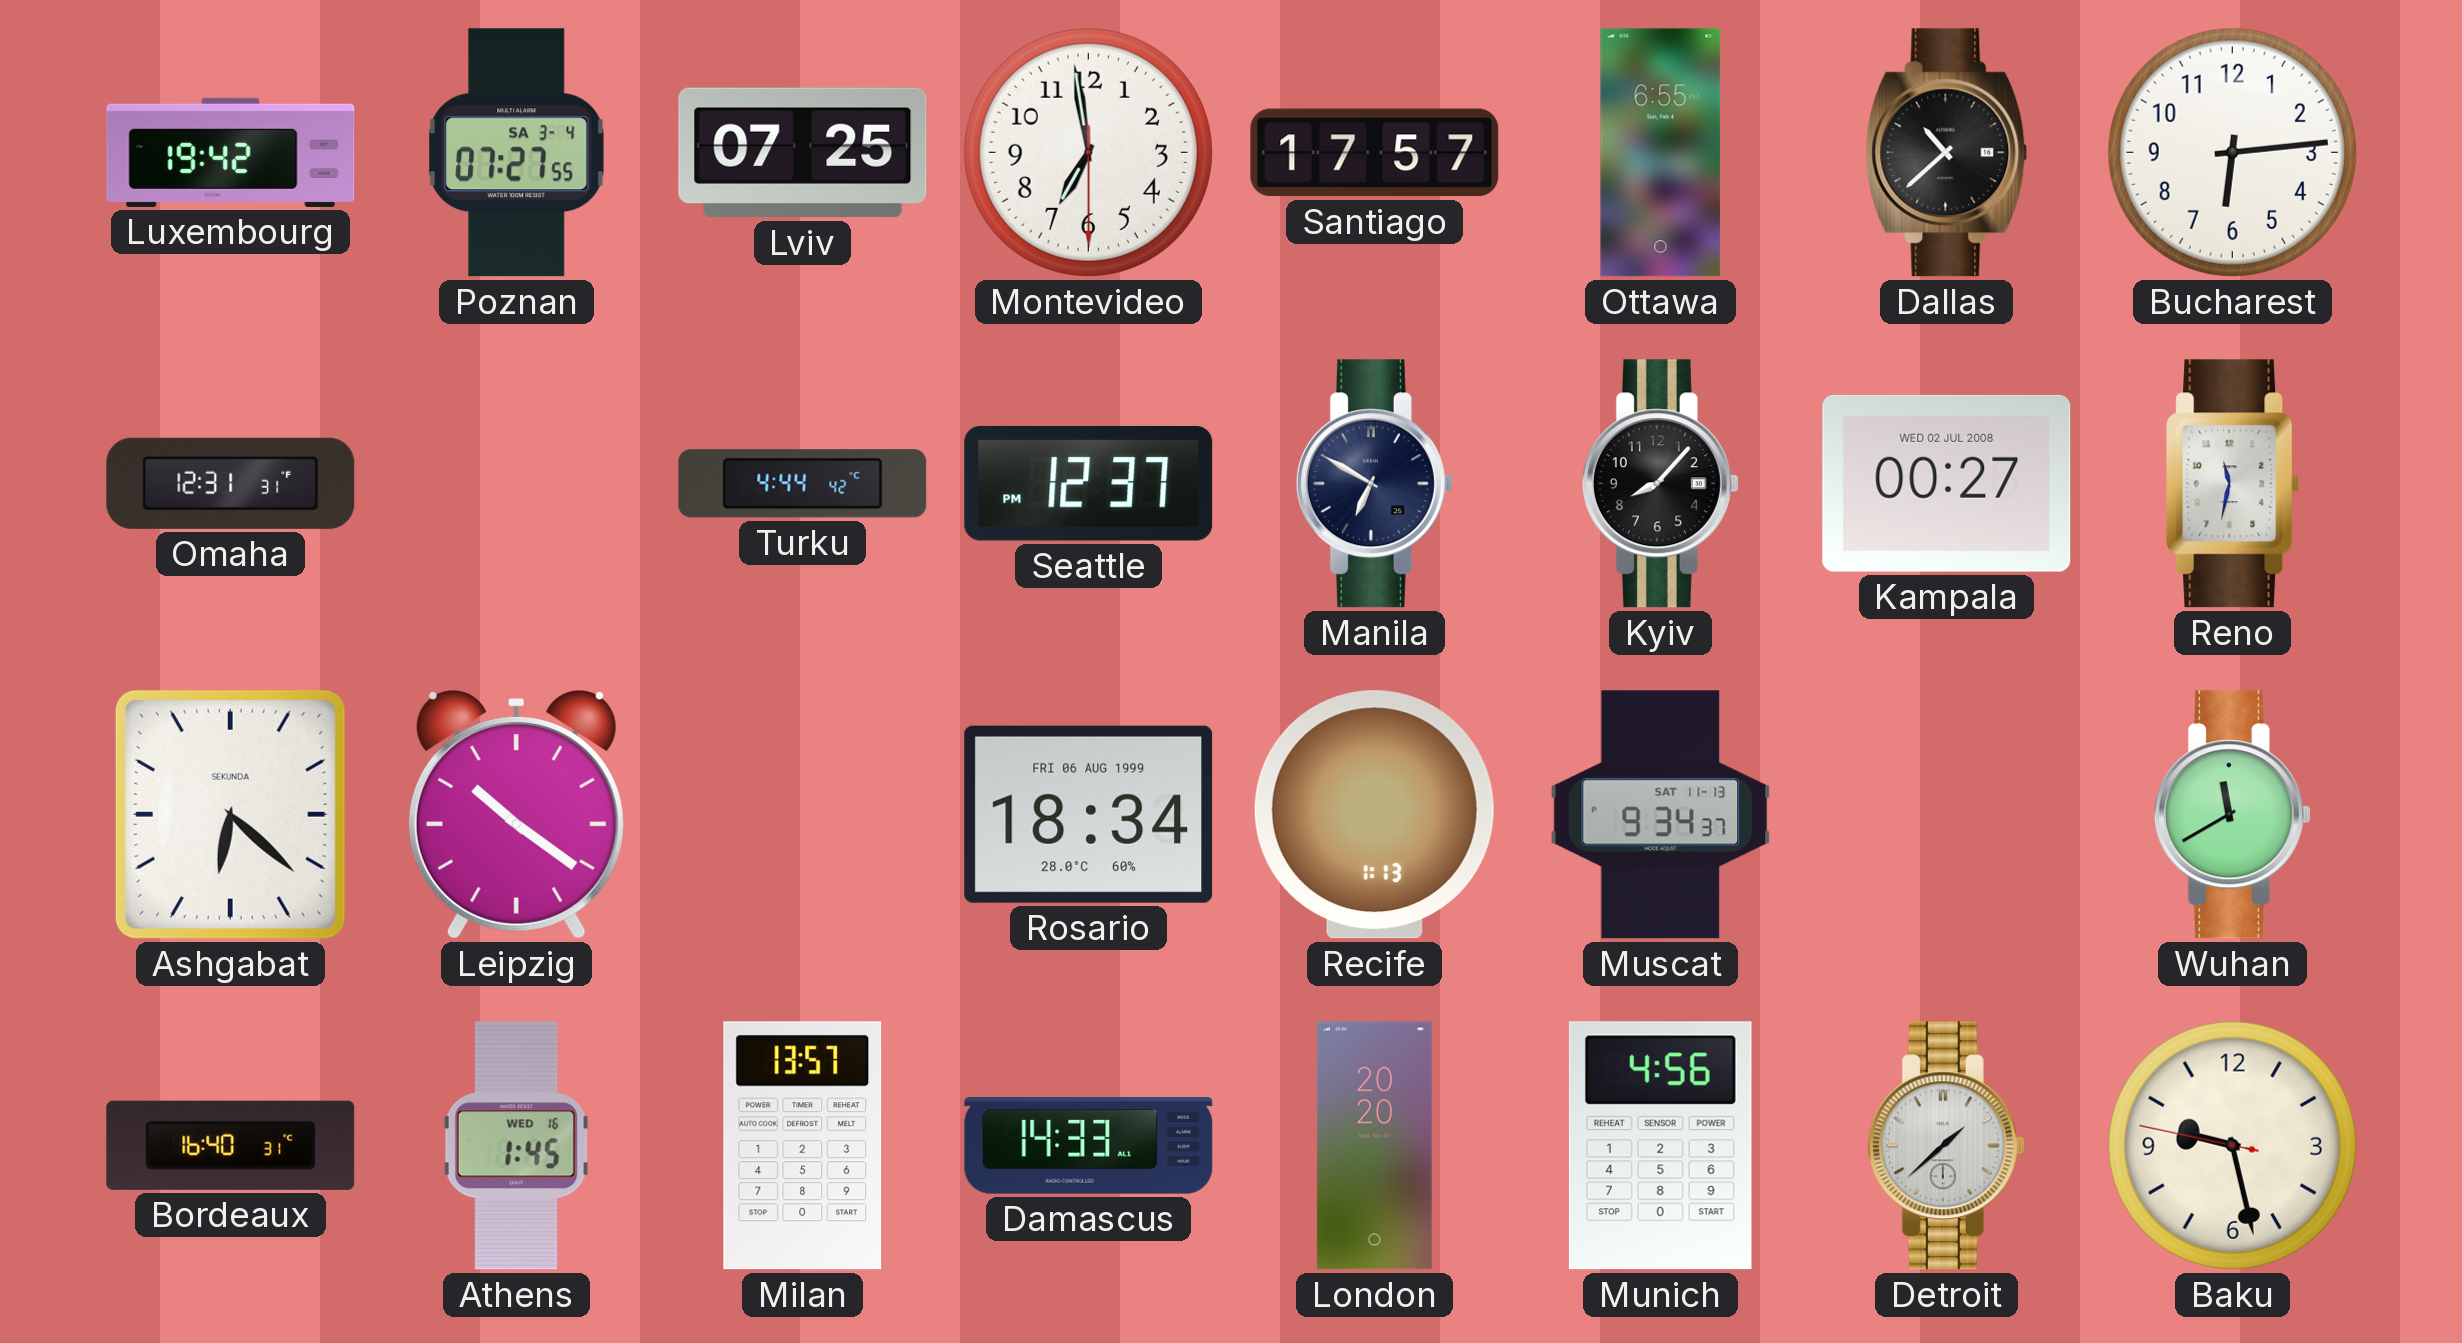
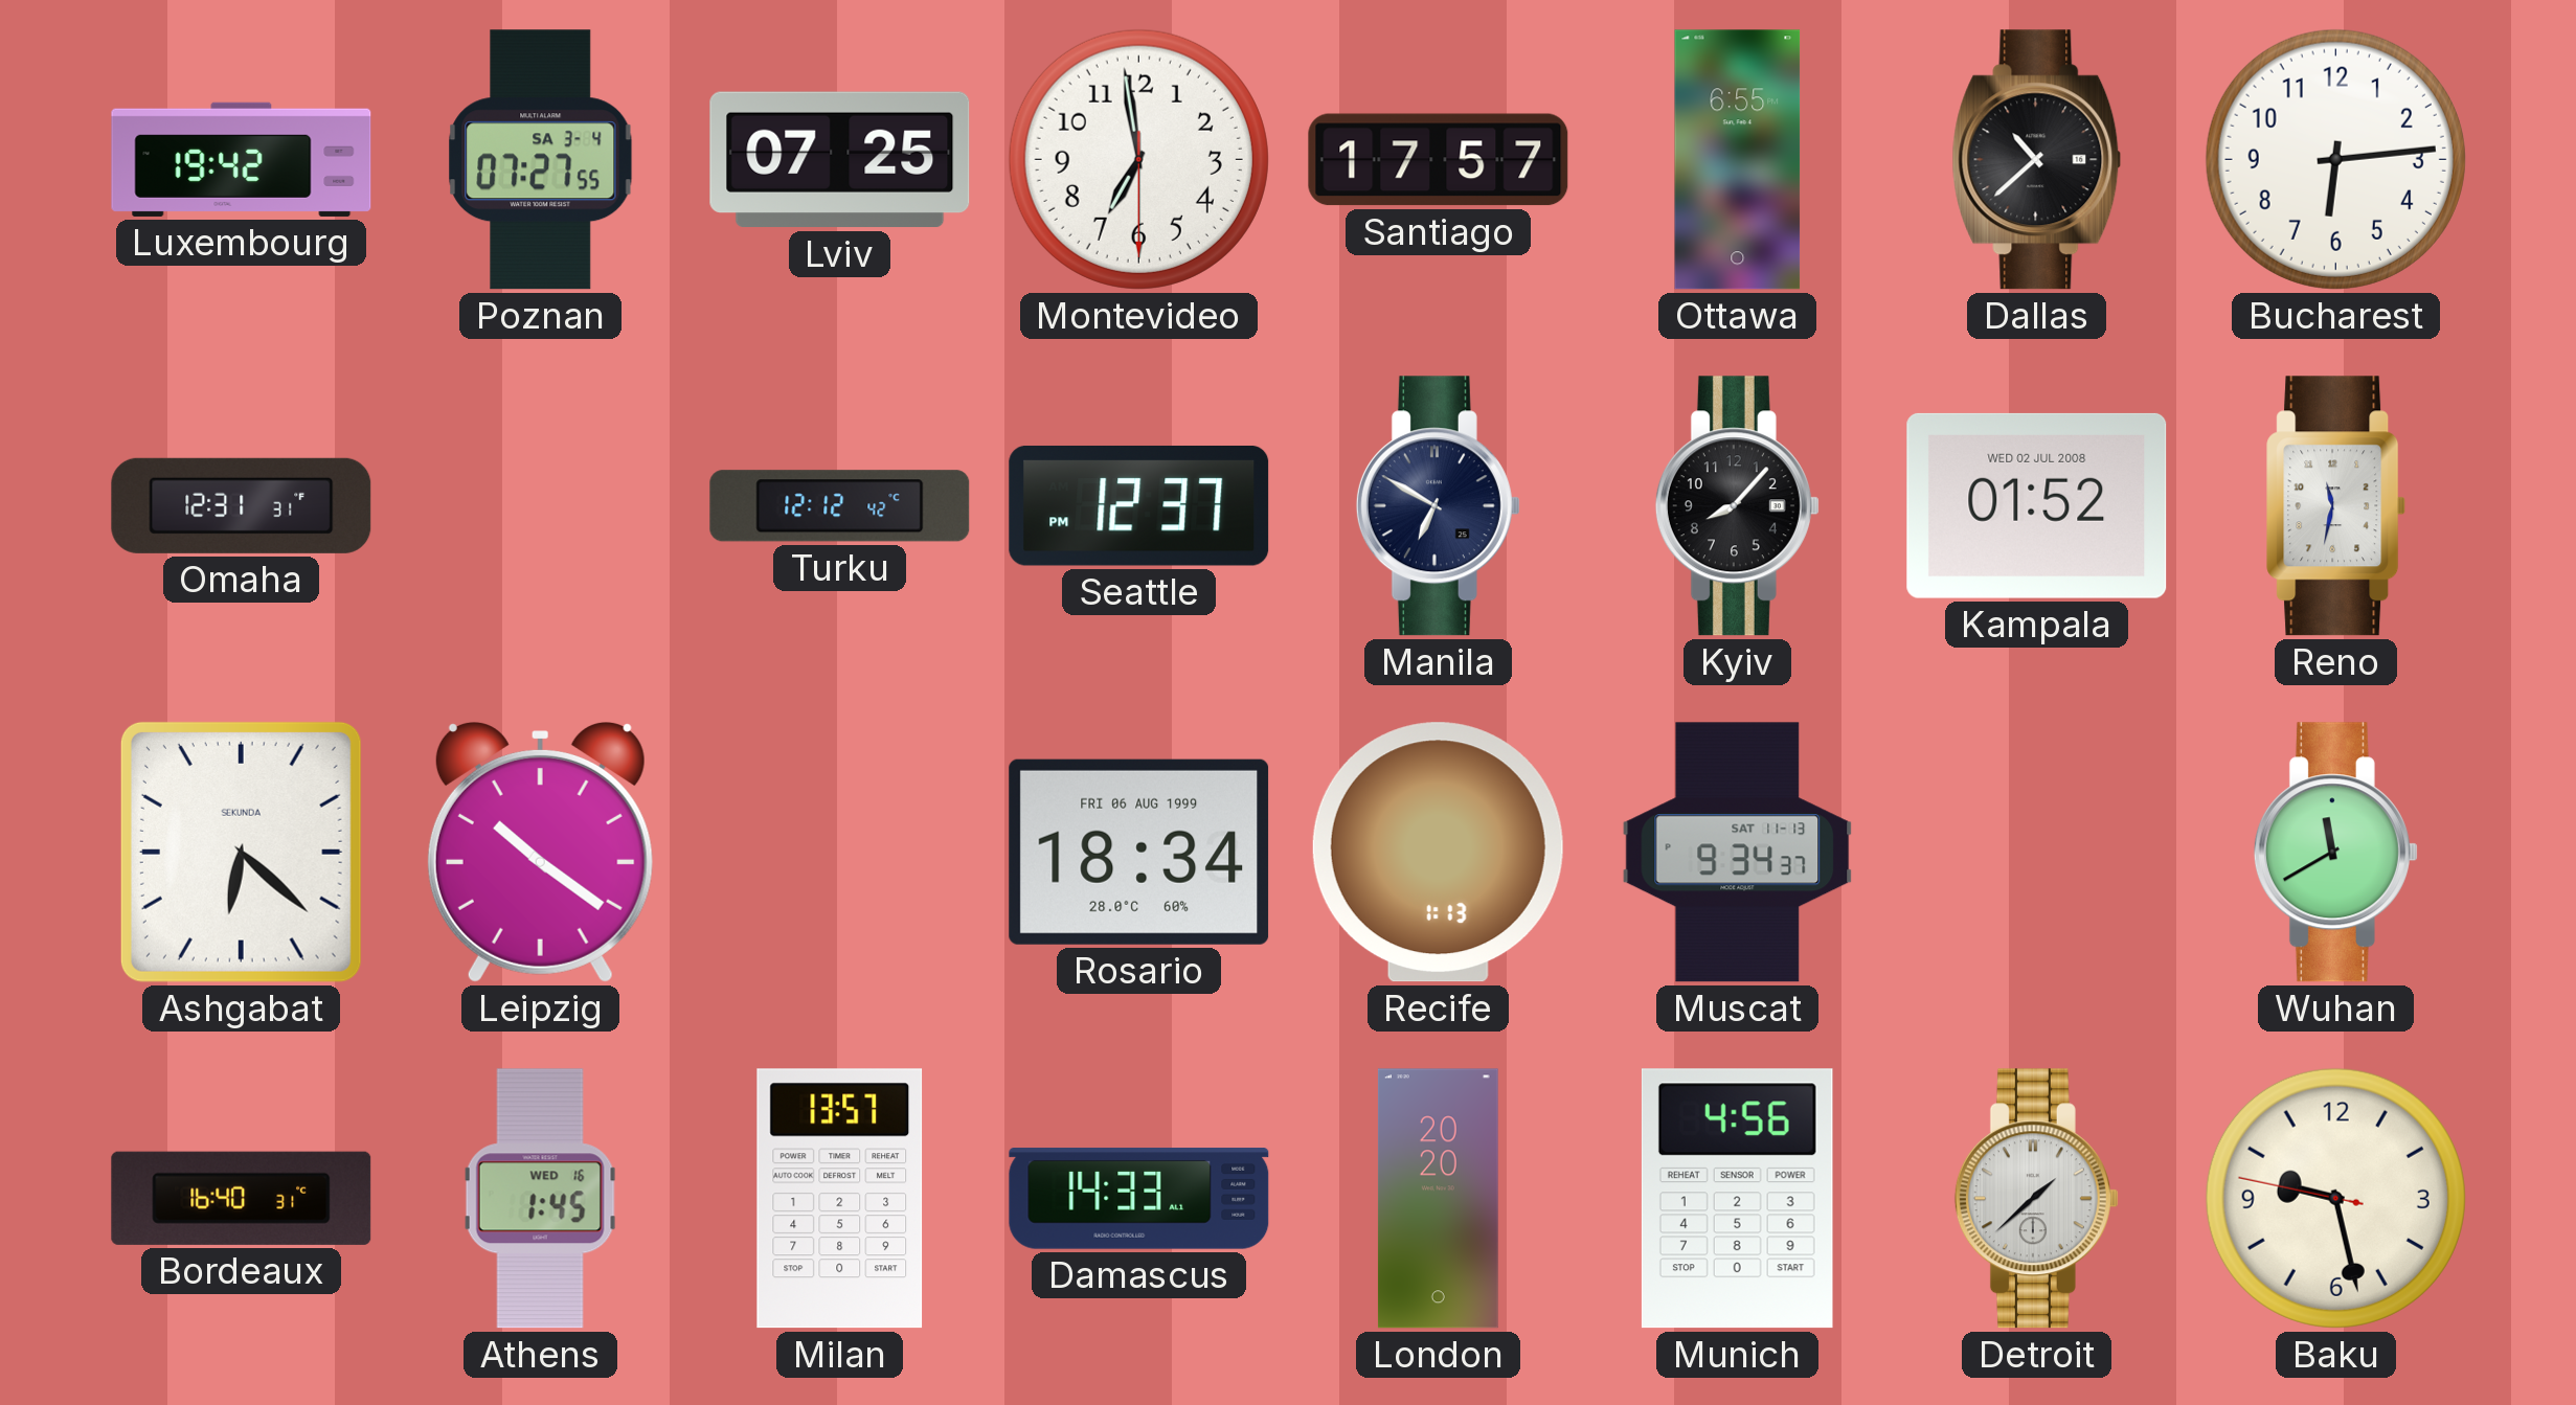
Turku: 4:44 -> 12:12
Kampala: 00:27 -> 01:52
